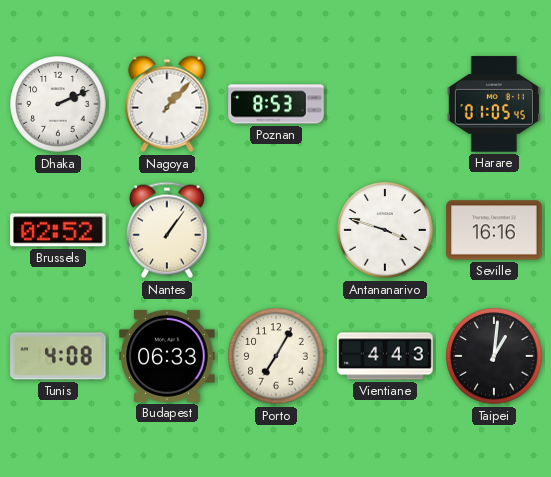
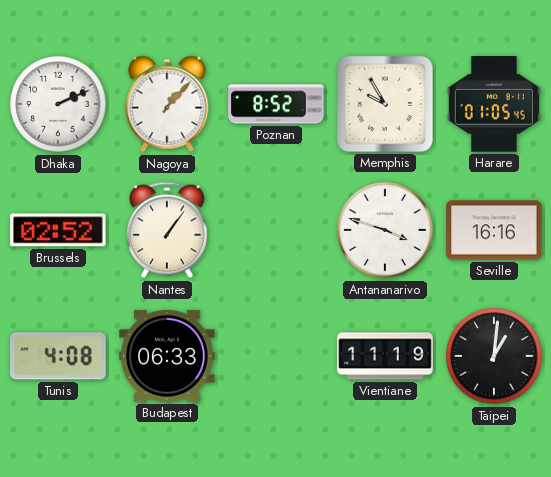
Poznan: 8:53 -> 8:52
Memphis: none -> 9:55
Porto: 7:05 -> none
Vientiane: 4:43 -> 11:19
